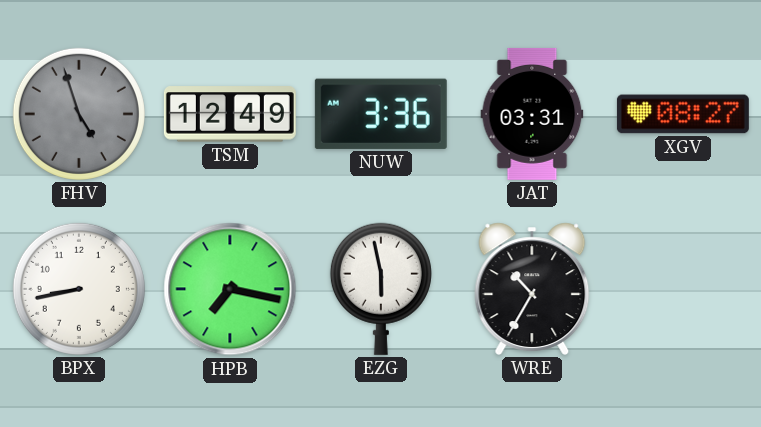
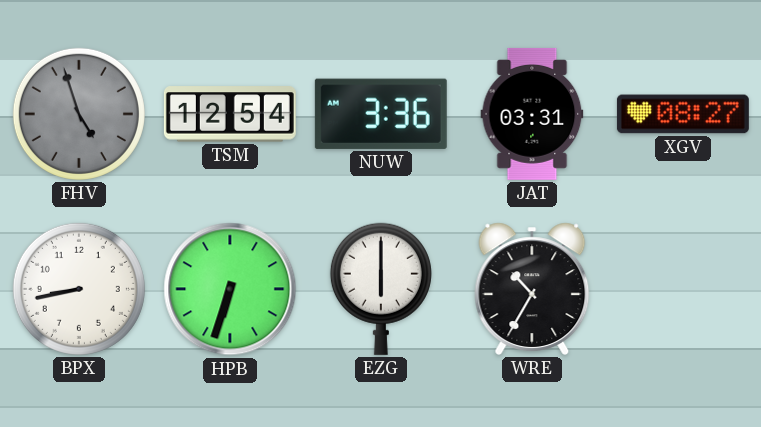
TSM: 12:49 -> 12:54
HPB: 7:17 -> 6:33
EZG: 5:58 -> 6:00
